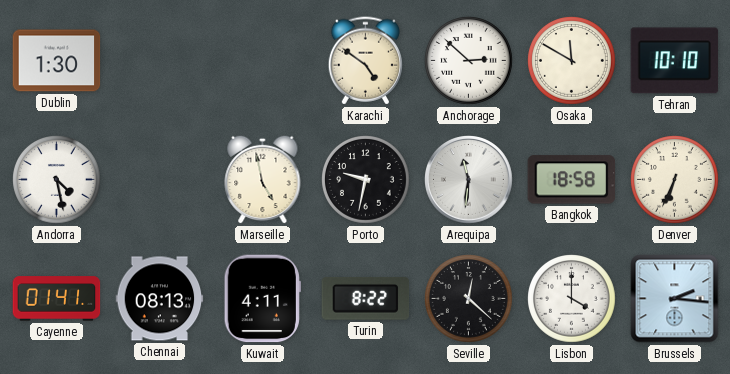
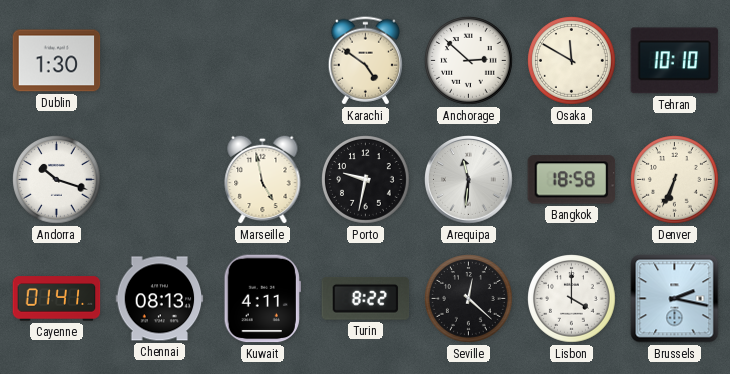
Andorra: 4:28 -> 10:18
Brussels: 2:16 -> 2:17
